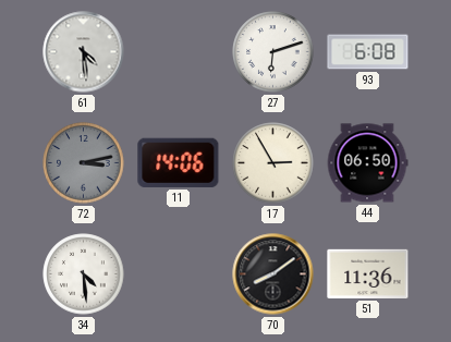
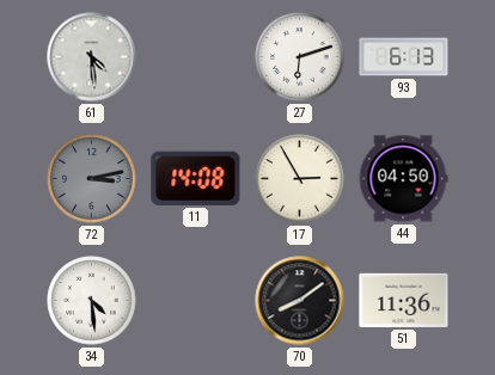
93: 6:08 -> 6:13
11: 14:06 -> 14:08
44: 06:50 -> 04:50
